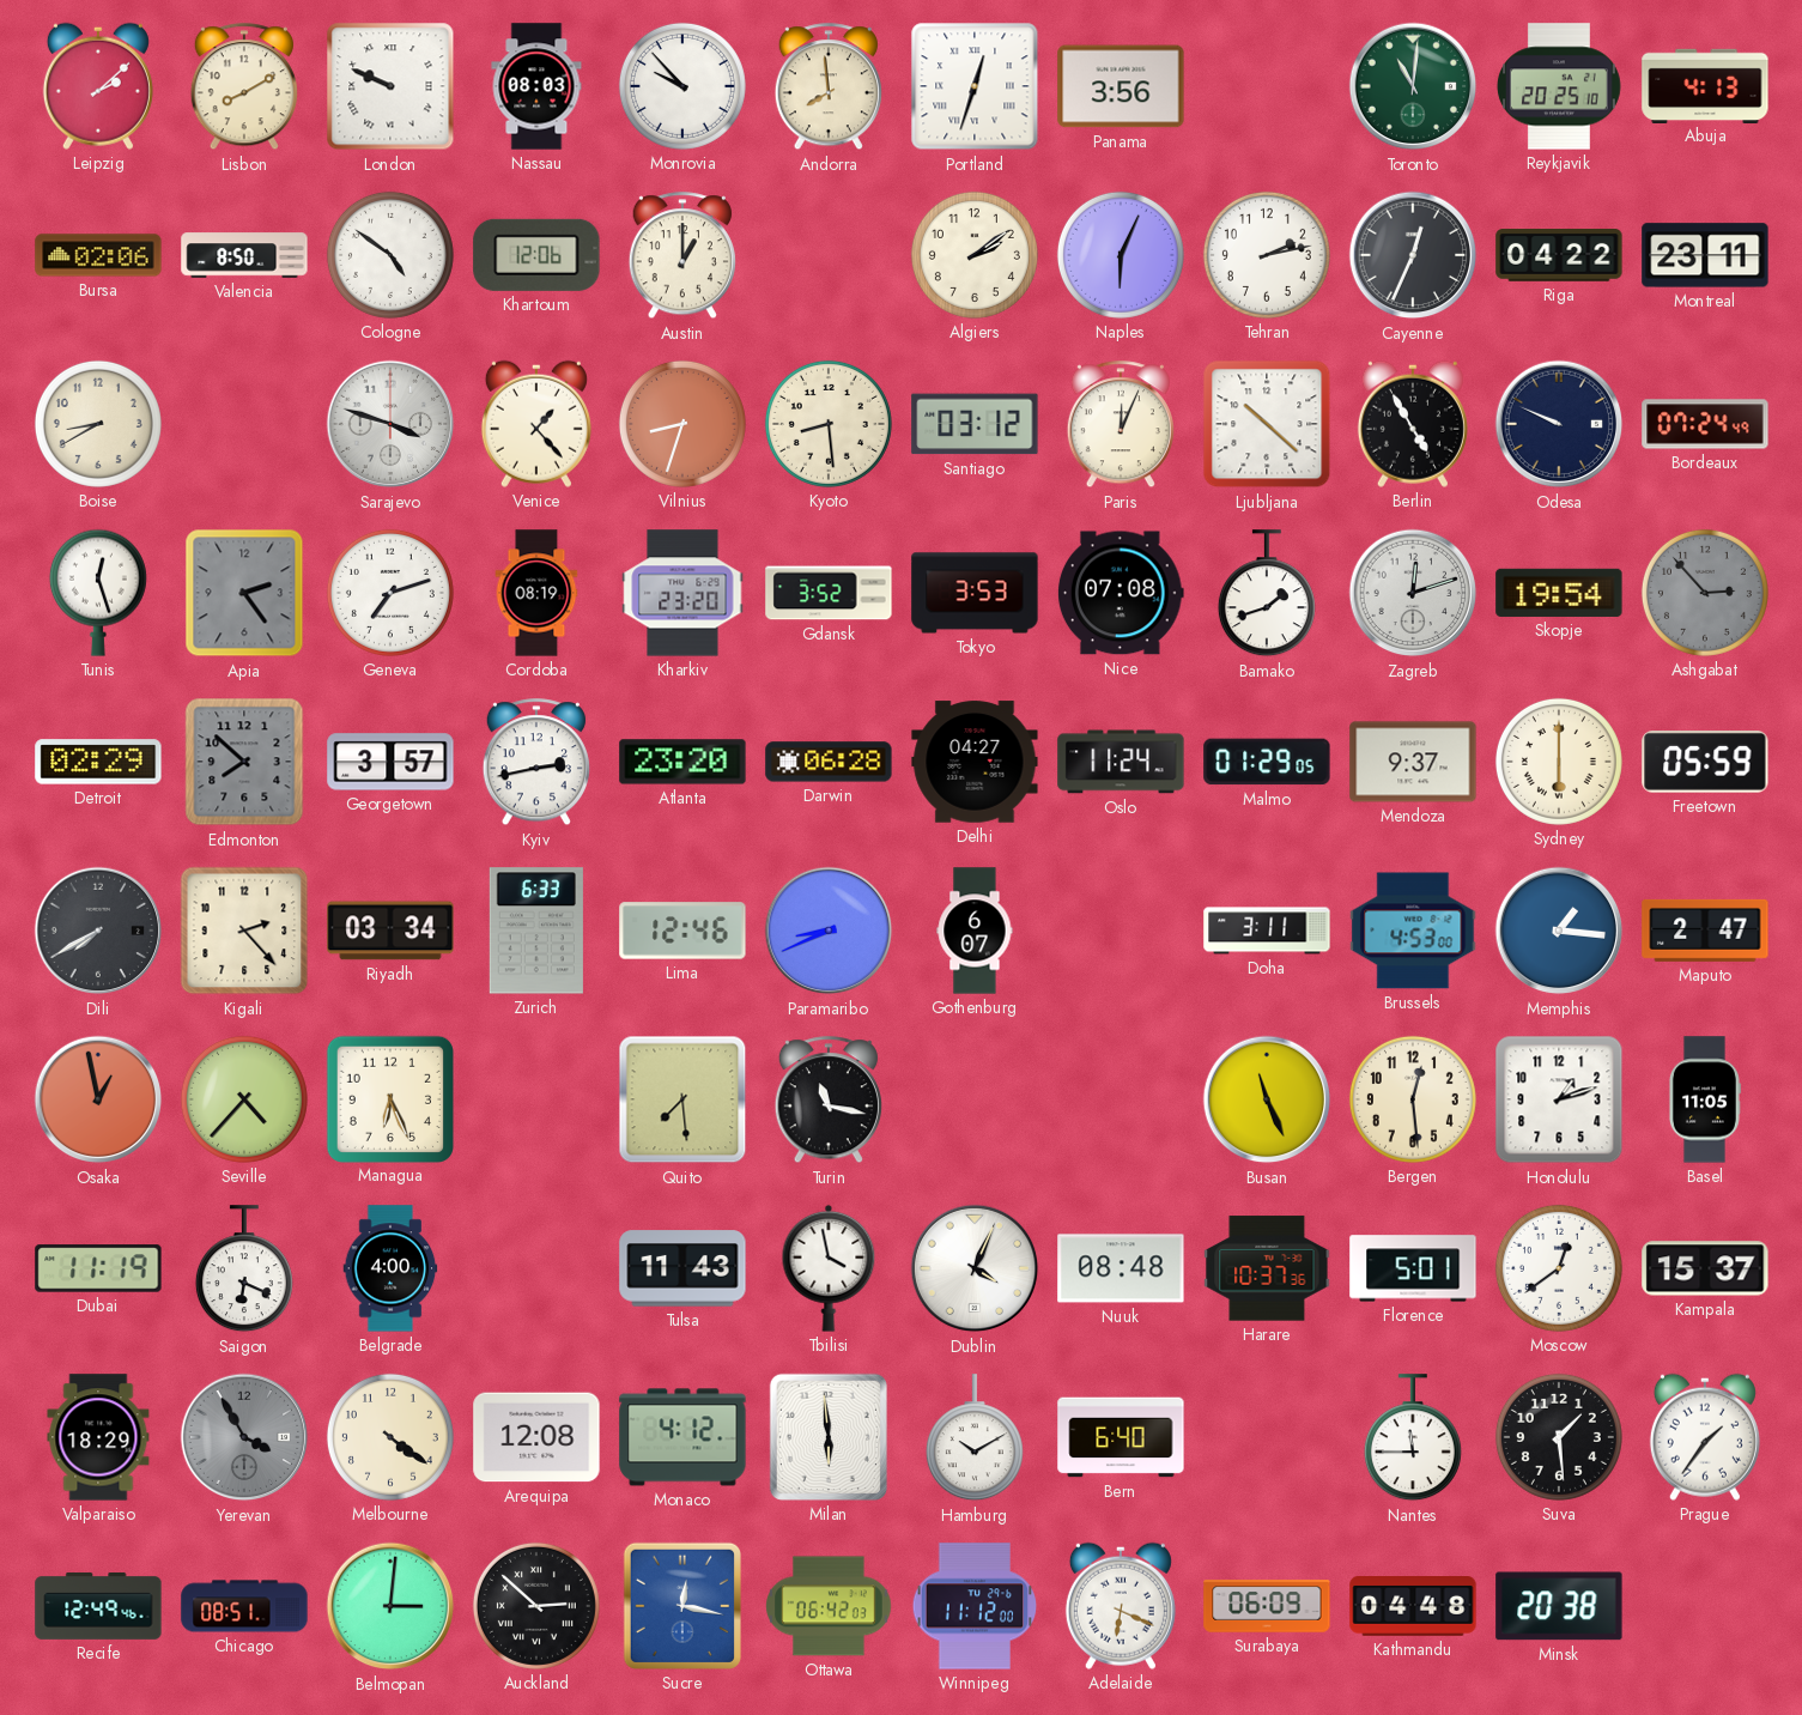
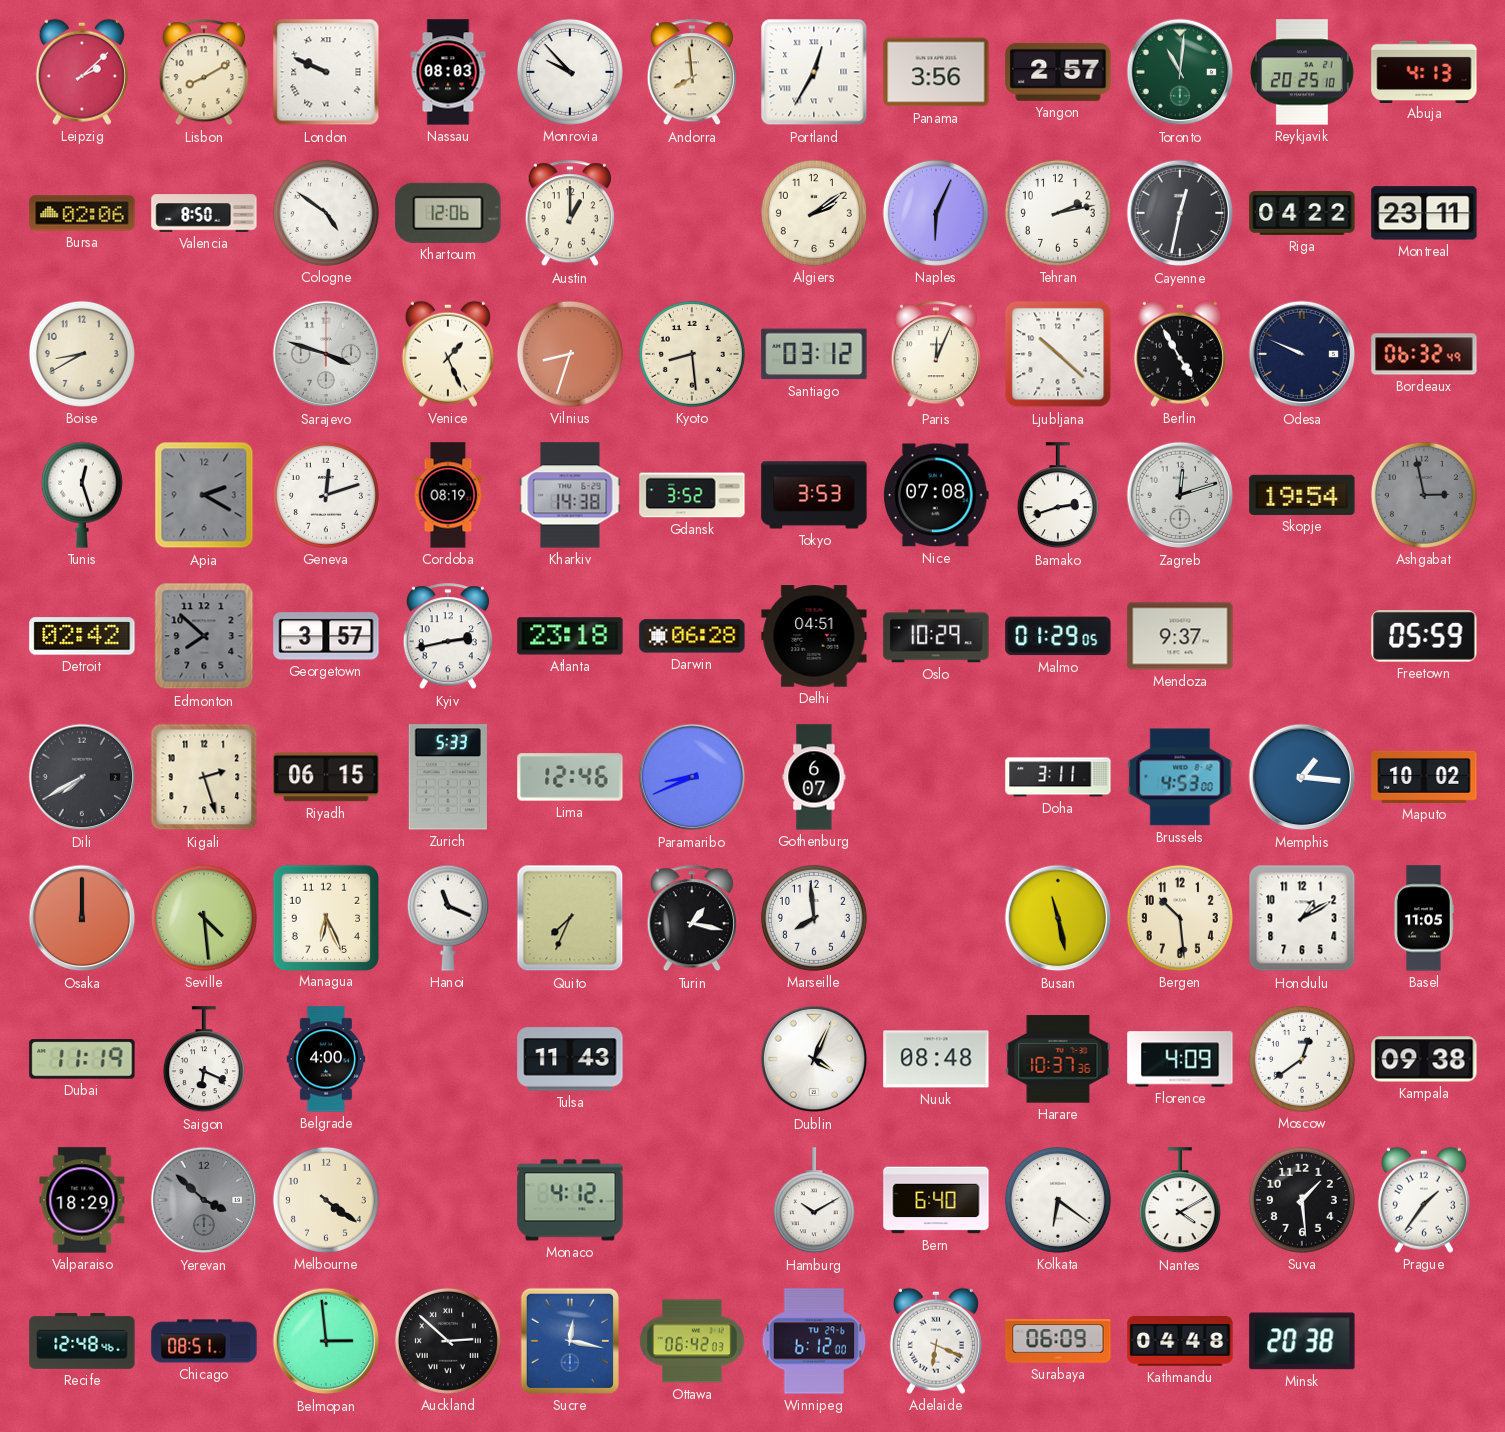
Portland: 12:33 -> 12:35
Yangon: none -> 2:57
Cayenne: 12:34 -> 12:32
Venice: 1:23 -> 1:26
Bordeaux: 07:24 -> 06:32
Apia: 2:24 -> 2:20
Geneva: 7:12 -> 12:12
Kharkiv: 23:20 -> 14:38
Bamako: 1:42 -> 2:42
Ashgabat: 2:53 -> 2:58
Detroit: 02:29 -> 02:42
Atlanta: 23:20 -> 23:18
Delhi: 04:27 -> 04:51
Oslo: 11:24 -> 10:29
Sydney: 6:00 -> none
Kigali: 2:23 -> 2:27
Riyadh: 03:34 -> 06:15
Zurich: 6:33 -> 5:33
Maputo: 2:47 -> 10:02
Osaka: 12:58 -> 12:00
Seville: 4:37 -> 4:29
Hanoi: none -> 11:19
Quito: 7:29 -> 7:34
Turin: 11:17 -> 1:17
Marseille: none -> 7:59
Busan: 11:26 -> 11:28
Bergen: 12:29 -> 10:29
Honolulu: 1:12 -> 1:10
Tbilisi: 3:58 -> none
Florence: 5:01 -> 4:09
Kampala: 15:37 -> 09:38
Yerevan: 3:55 -> 3:52
Arequipa: 12:08 -> none
Milan: 5:59 -> none
Kolkata: none -> 6:21
Nantes: 11:45 -> 4:10
Recife: 12:49 -> 12:48
Belmopan: 3:01 -> 2:59
Winnipeg: 11:12 -> 6:12
